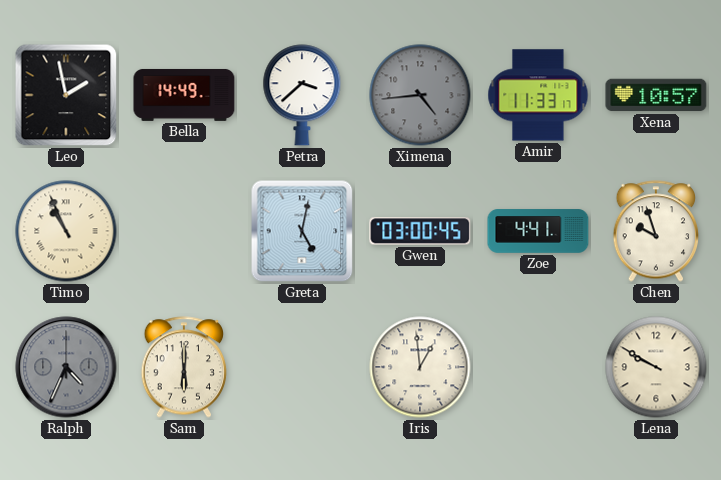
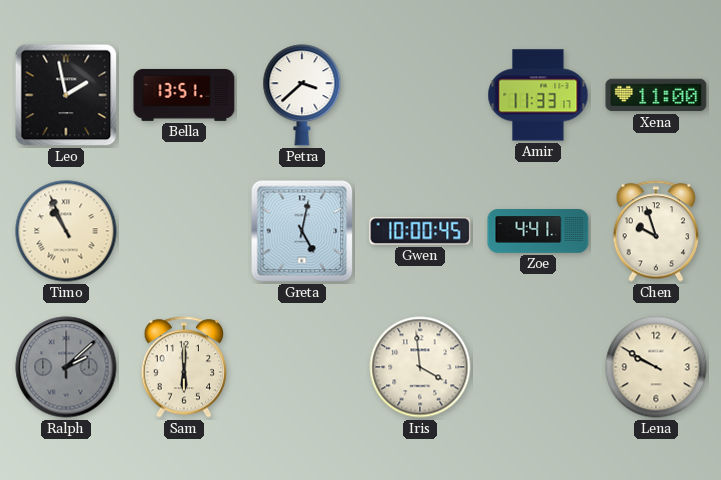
Bella: 14:49 -> 13:51
Ximena: 4:44 -> none
Xena: 10:57 -> 11:00
Gwen: 03:00 -> 10:00
Ralph: 4:34 -> 2:08
Iris: 12:59 -> 3:59
